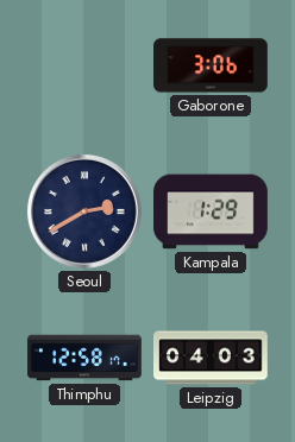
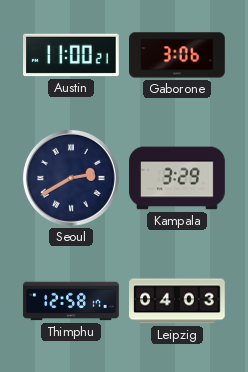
Austin: none -> 11:00
Kampala: 1:29 -> 3:29
